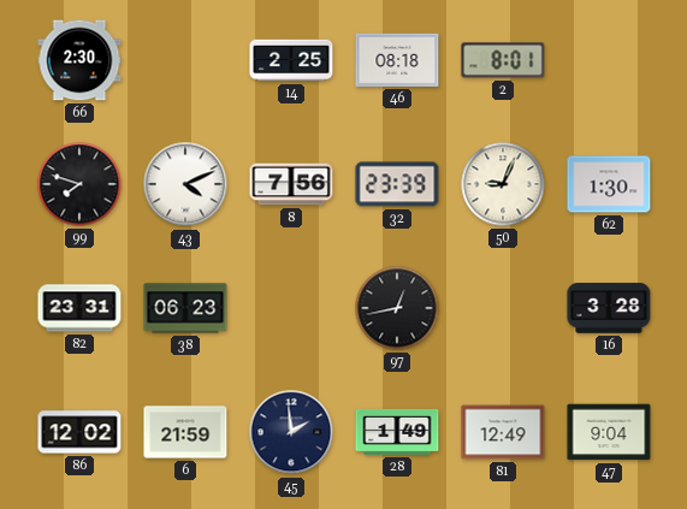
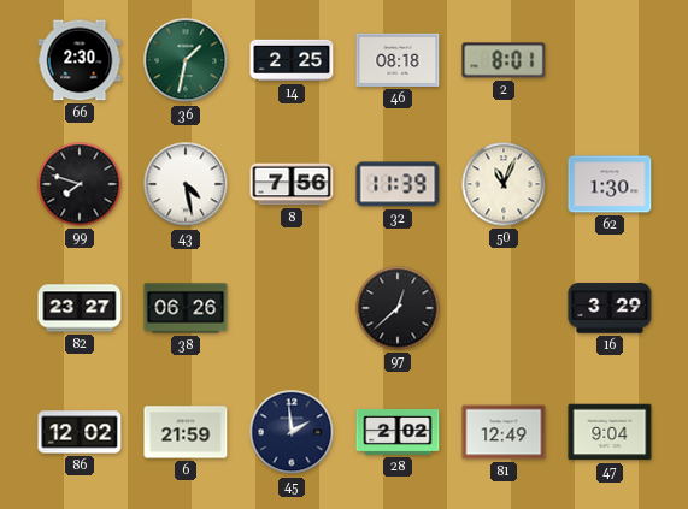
36: none -> 1:32
43: 4:11 -> 4:28
32: 23:39 -> 11:39
50: 9:04 -> 11:04
82: 23:31 -> 23:27
38: 06:23 -> 06:26
97: 12:43 -> 12:38
16: 3:28 -> 3:29
28: 1:49 -> 2:02
